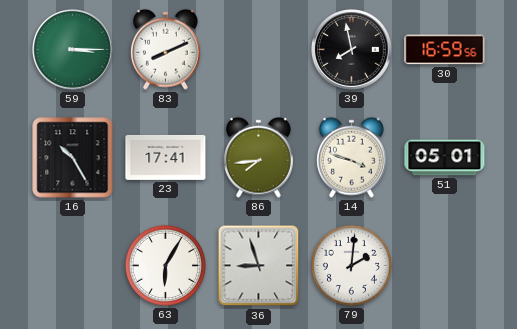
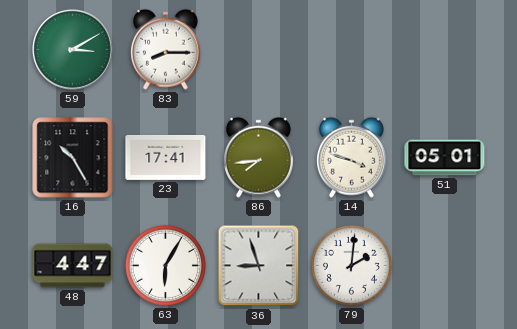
59: 3:15 -> 3:10
83: 8:11 -> 8:15
39: 7:58 -> none
30: 16:59 -> none
48: none -> 4:47
